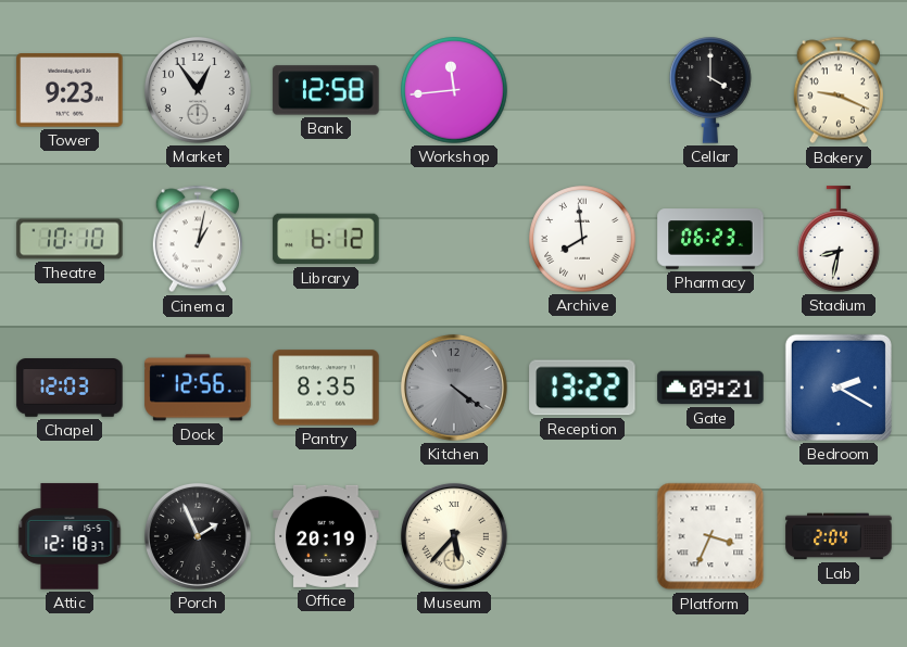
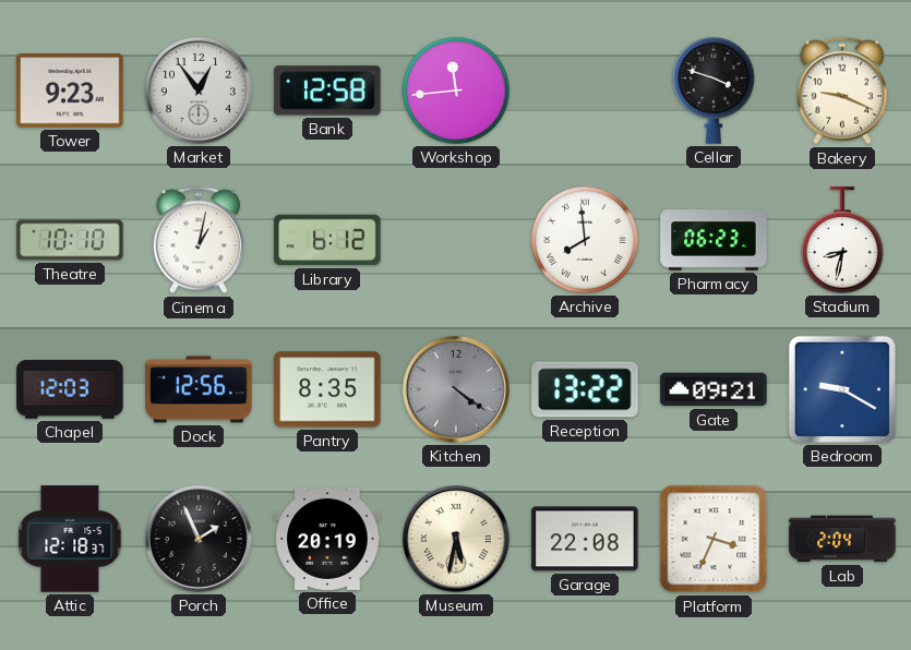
Cellar: 4:00 -> 3:48
Bedroom: 2:20 -> 9:20
Museum: 5:37 -> 5:32
Garage: none -> 22:08
